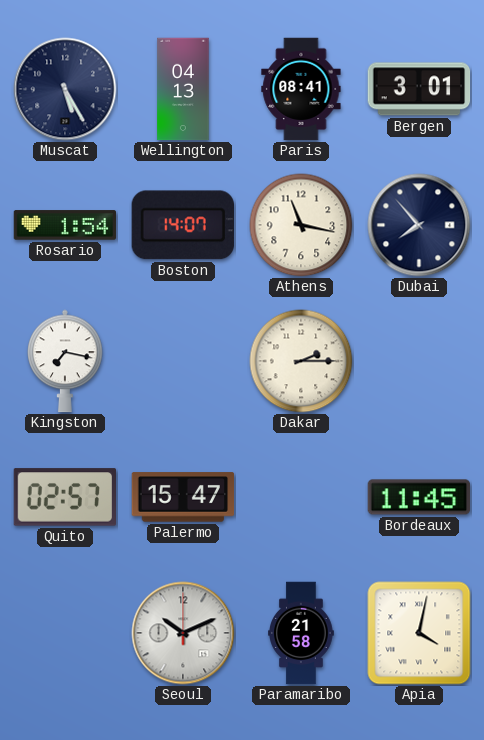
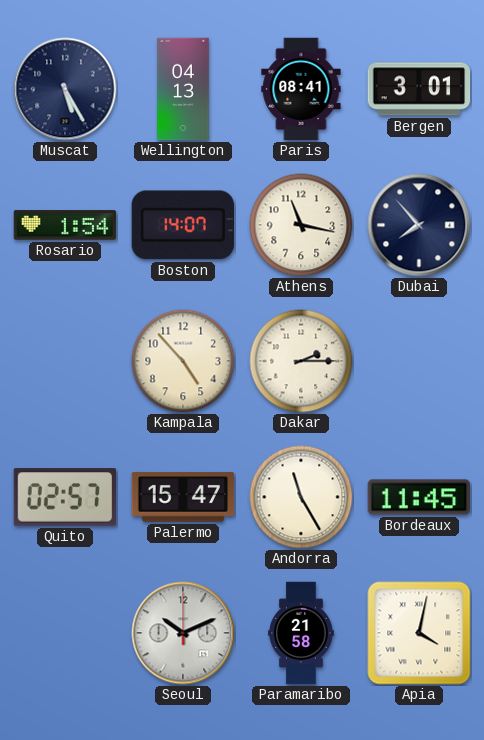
Kingston: 7:17 -> none
Kampala: none -> 4:53
Andorra: none -> 11:25
